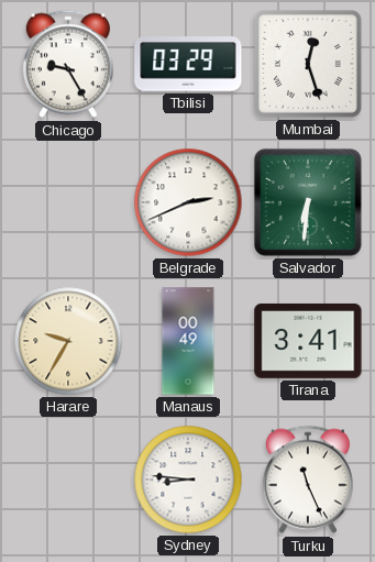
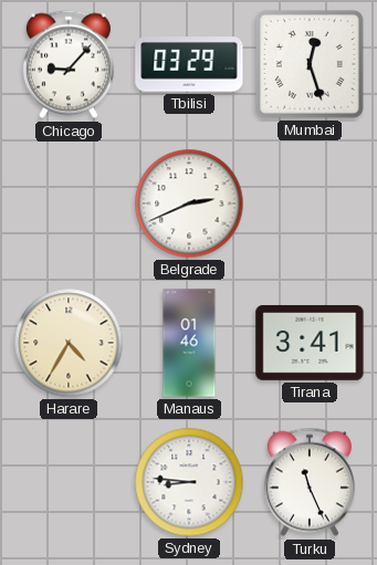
Chicago: 9:25 -> 9:07
Salvador: 6:31 -> none
Harare: 9:35 -> 4:35
Manaus: 00:49 -> 01:46
